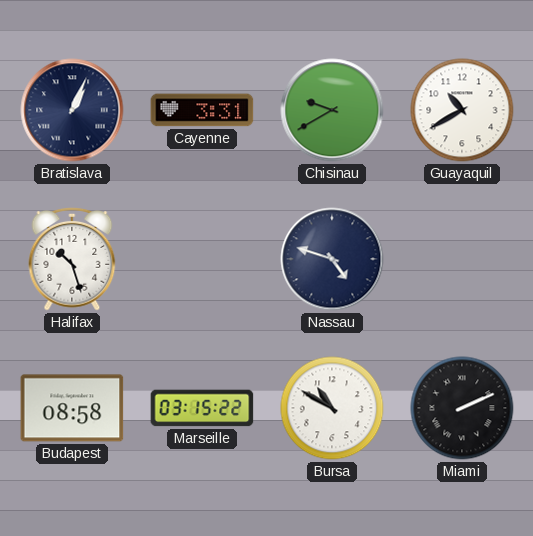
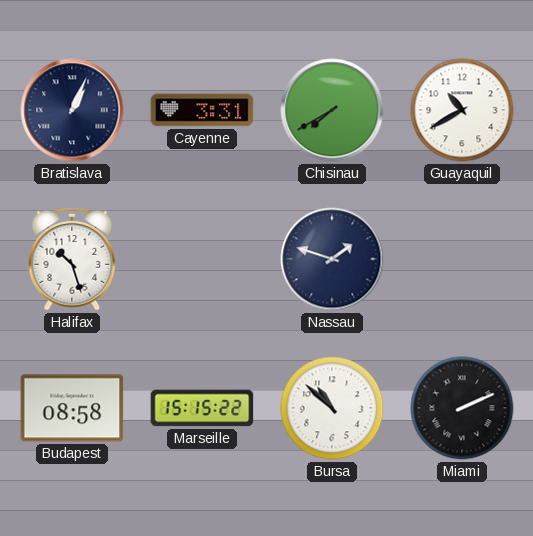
Chisinau: 9:40 -> 7:40
Nassau: 4:48 -> 1:48
Marseille: 03:15 -> 15:15
Bursa: 10:50 -> 10:52
